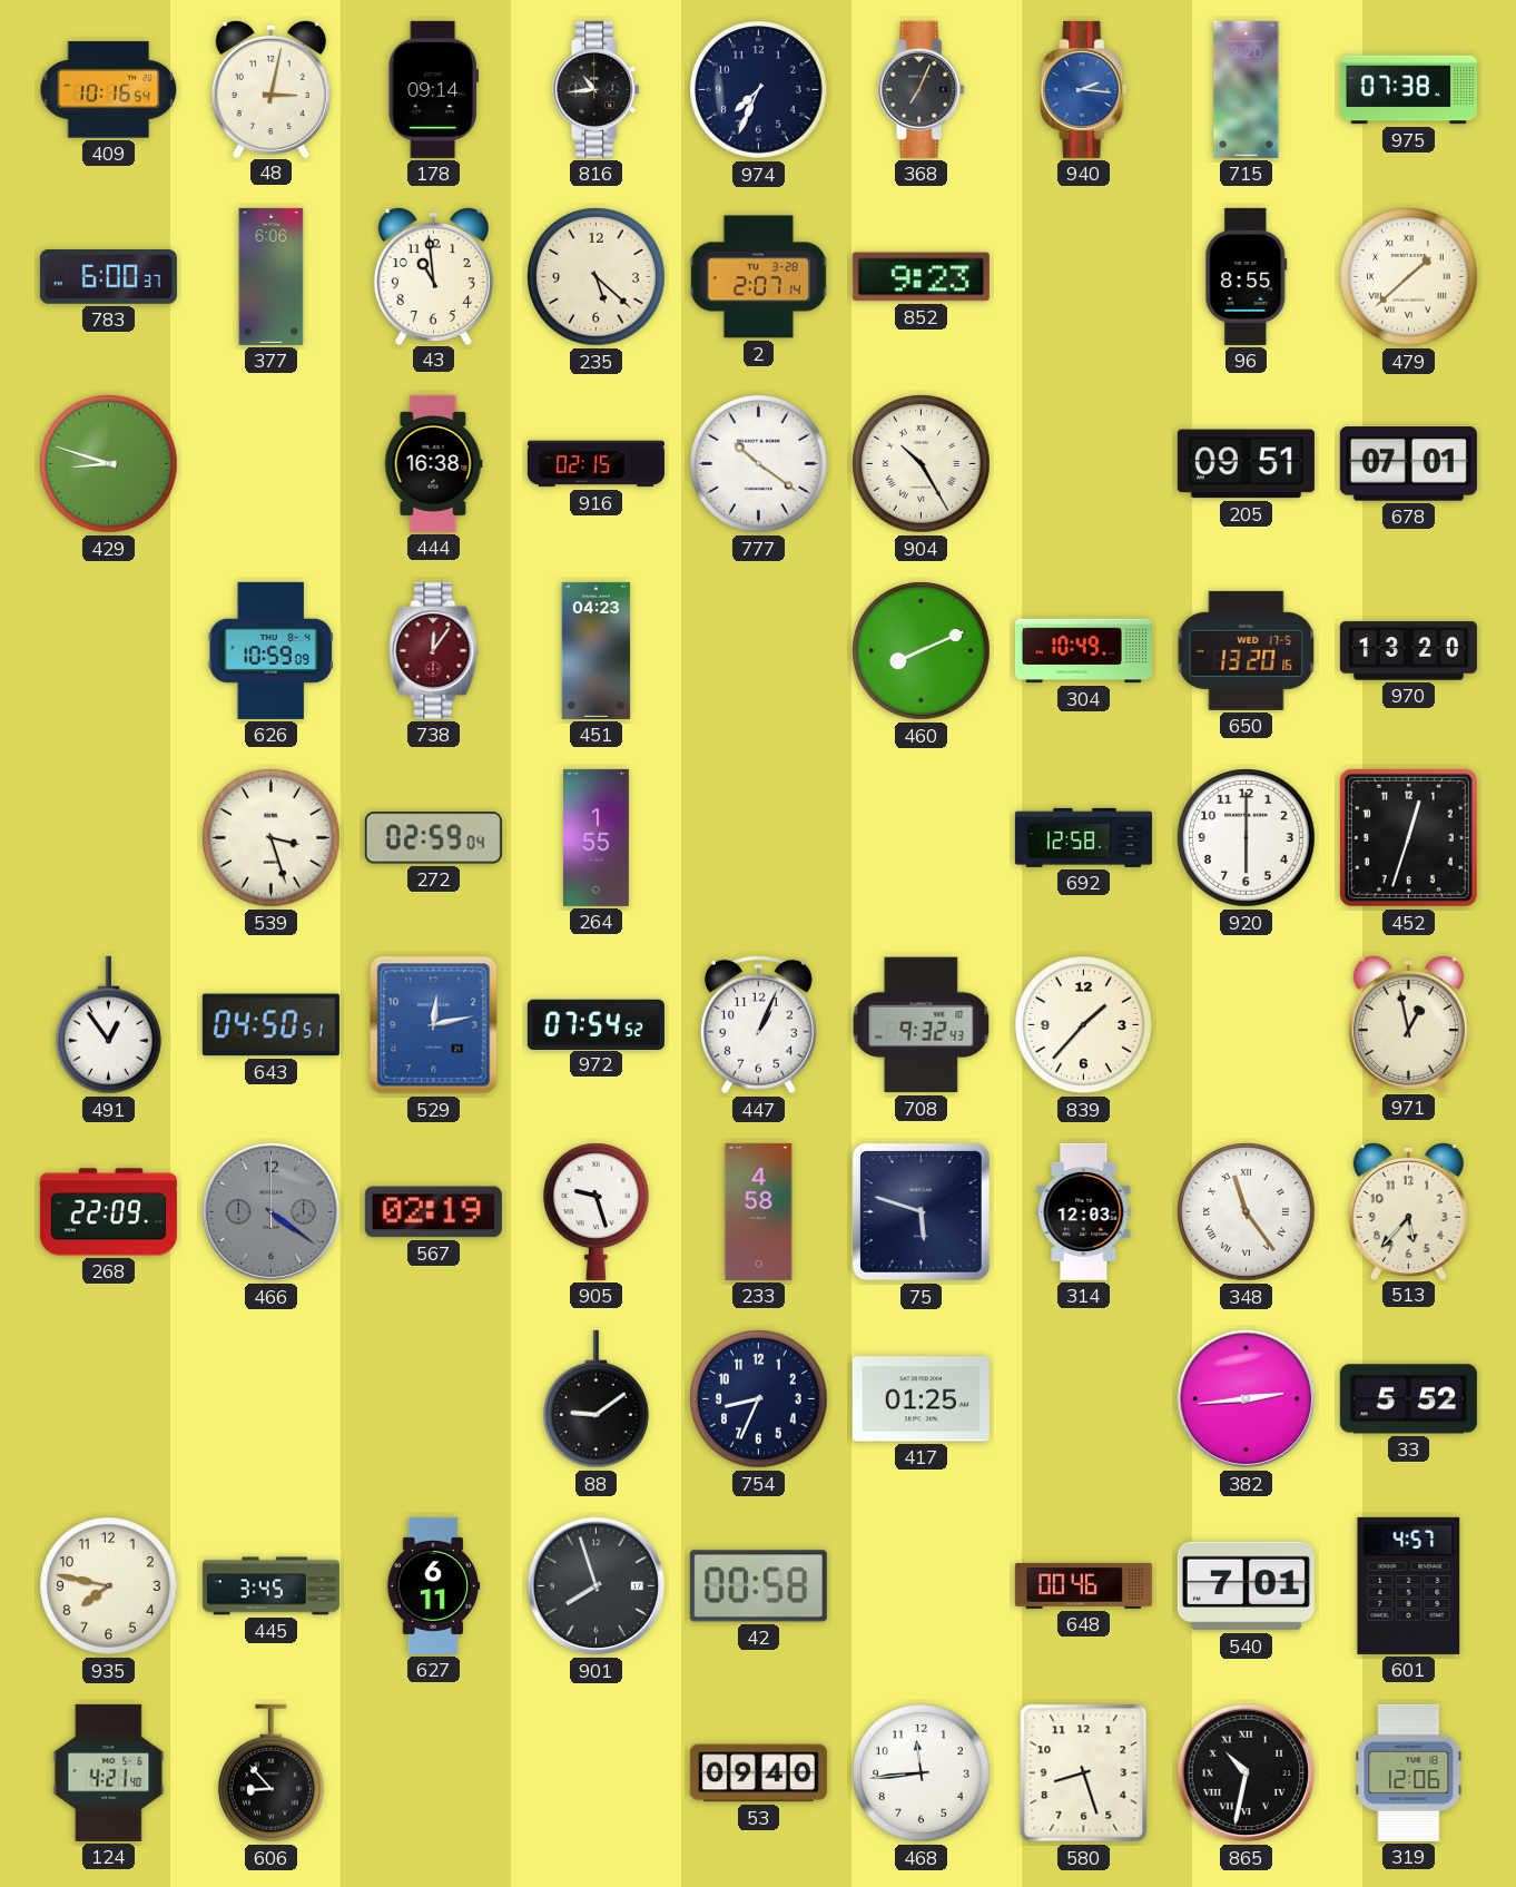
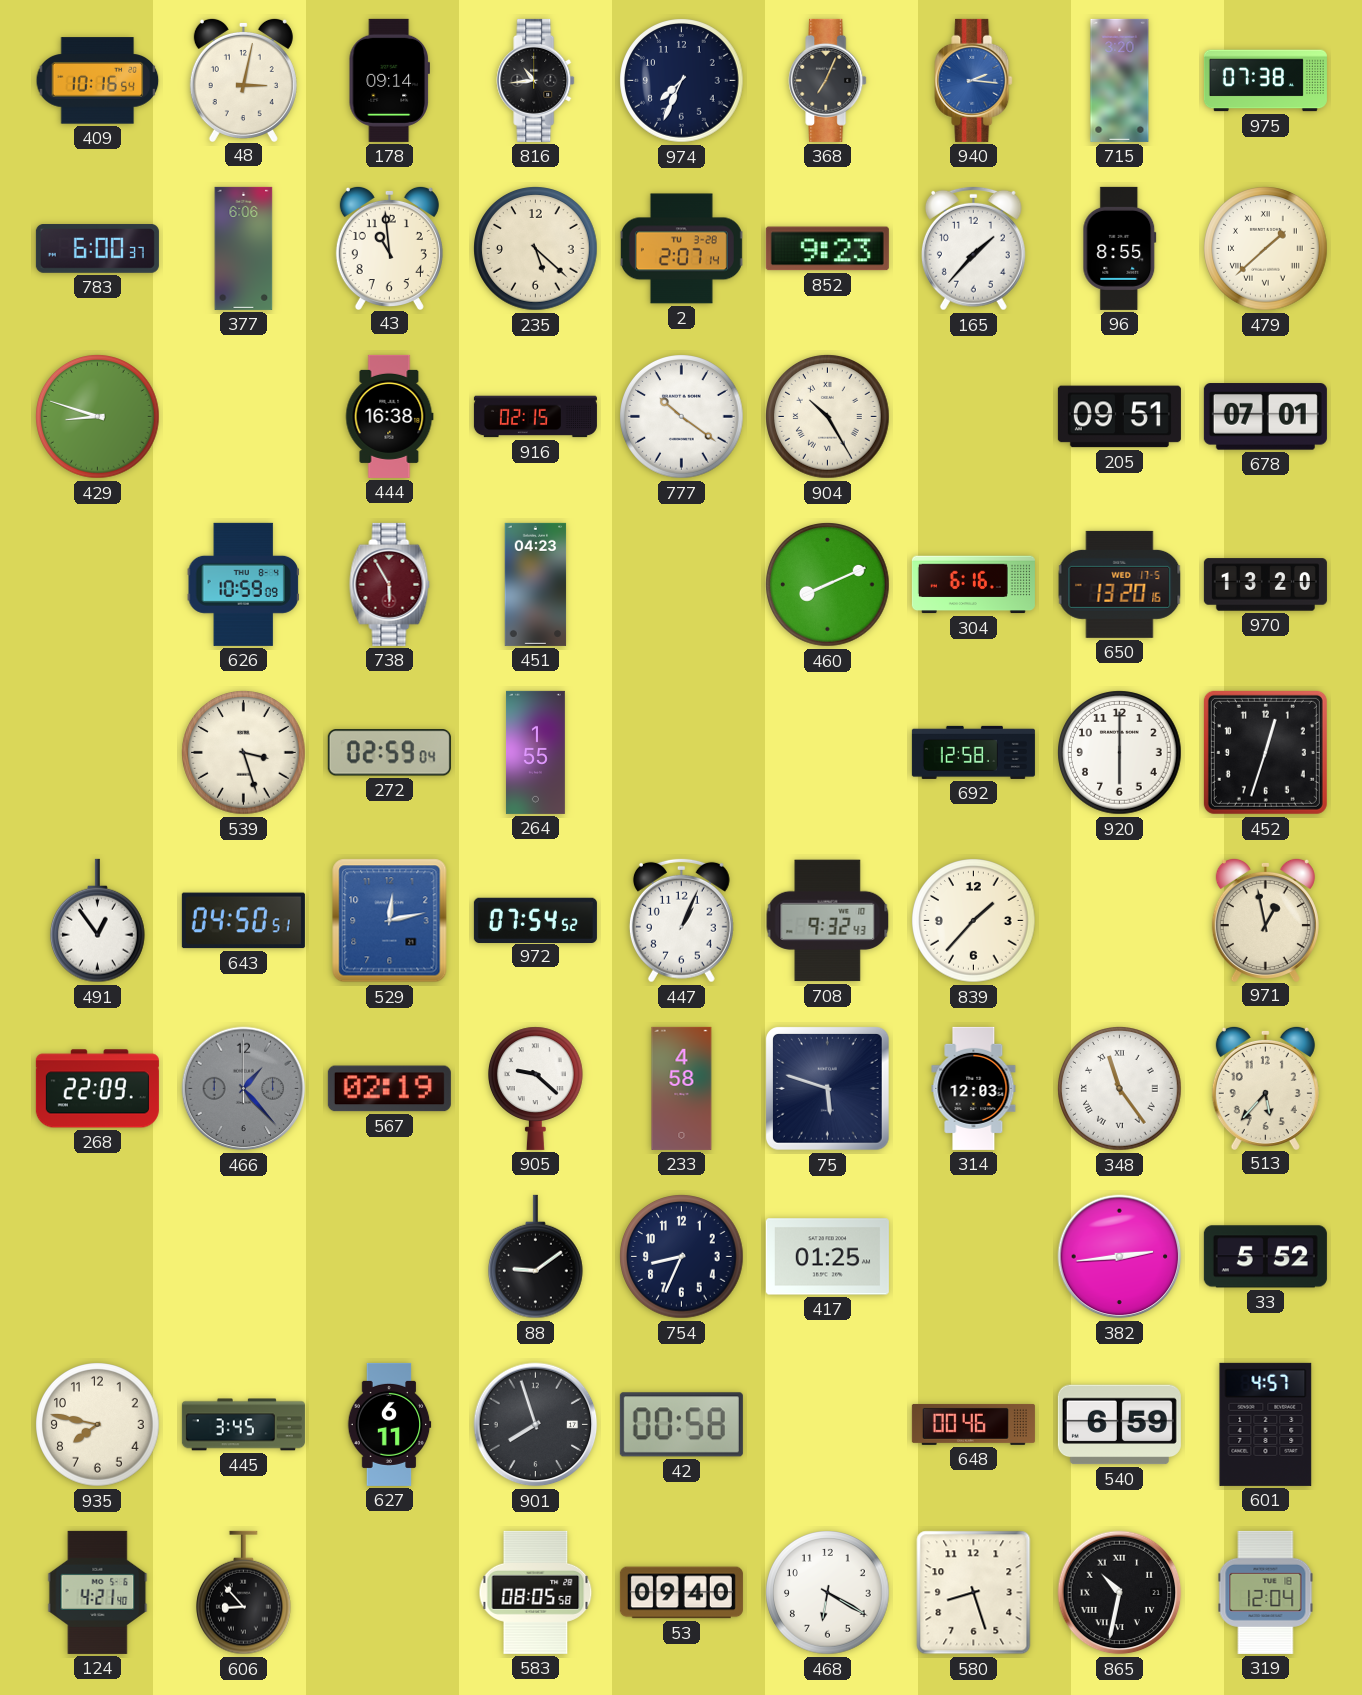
165: none -> 1:37
738: 12:06 -> 5:55
304: 10:49 -> 6:16
466: 4:21 -> 1:23
905: 9:27 -> 9:22
540: 7:01 -> 6:59
583: none -> 08:05
468: 11:44 -> 6:20
319: 12:06 -> 12:04
